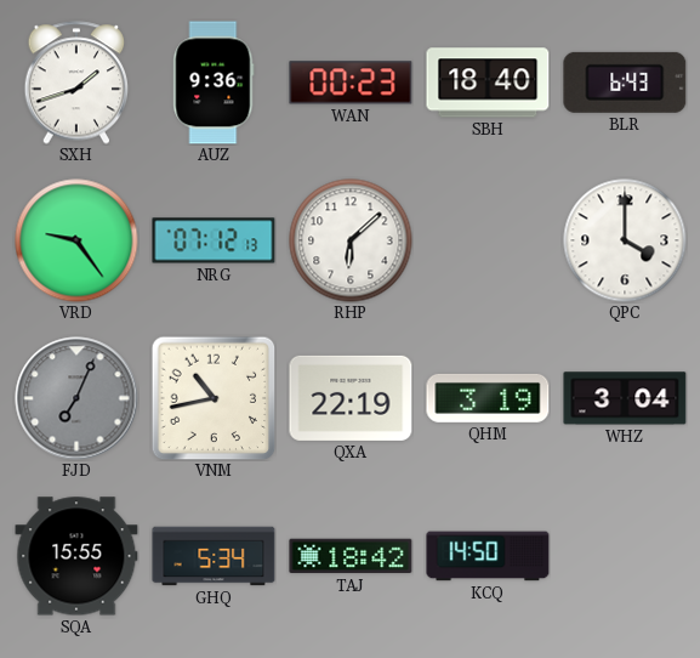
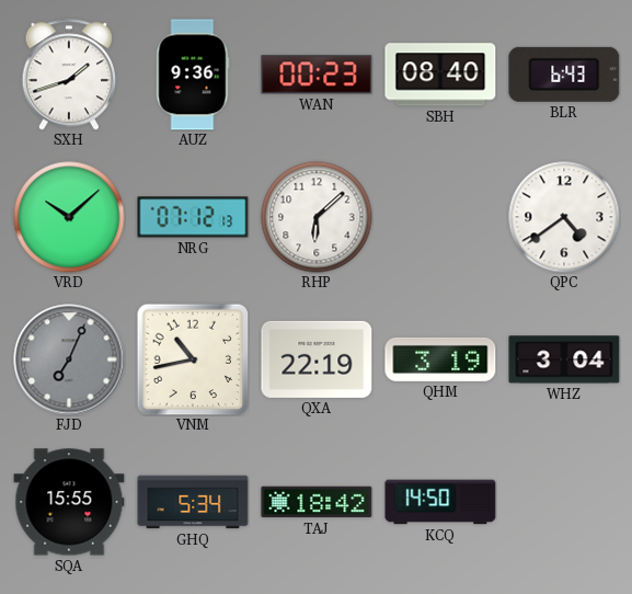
SBH: 18:40 -> 08:40
VRD: 9:24 -> 10:08
QPC: 4:00 -> 4:39
